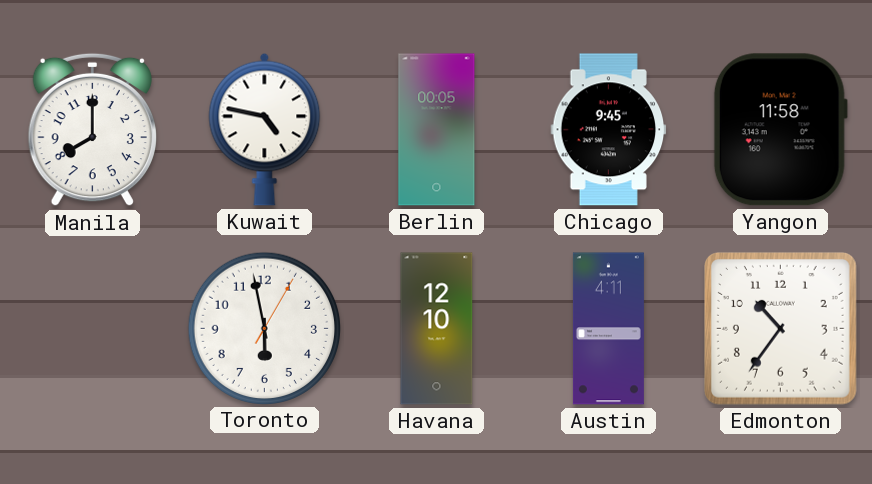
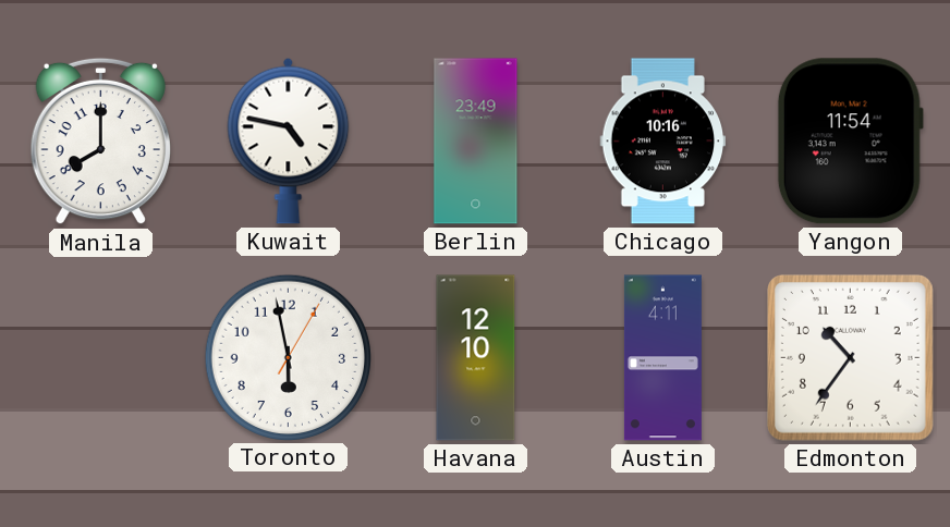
Berlin: 00:05 -> 23:49
Chicago: 9:45 -> 10:16
Yangon: 11:58 -> 11:54
